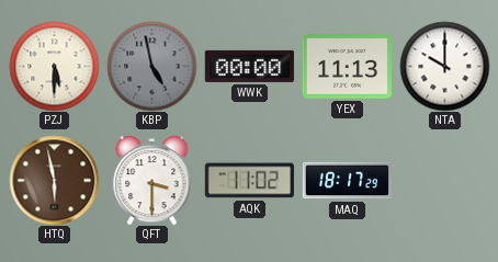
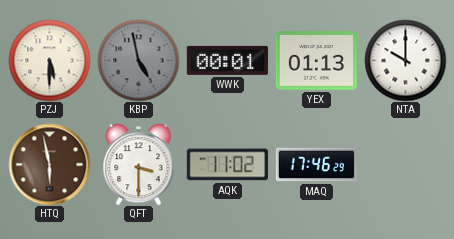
WWK: 00:00 -> 00:01
YEX: 11:13 -> 01:13
MAQ: 18:17 -> 17:46
